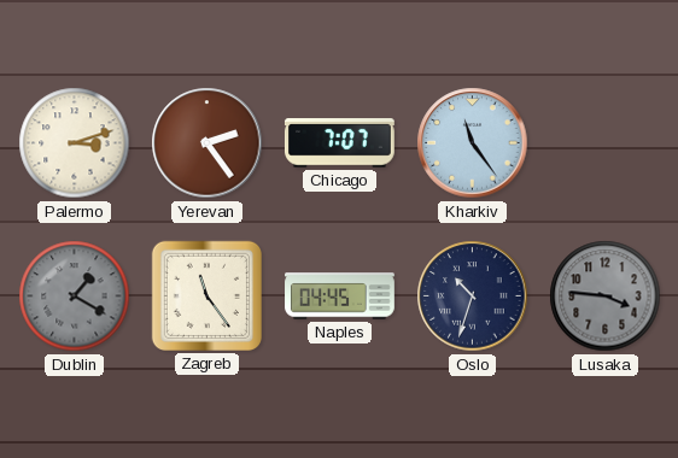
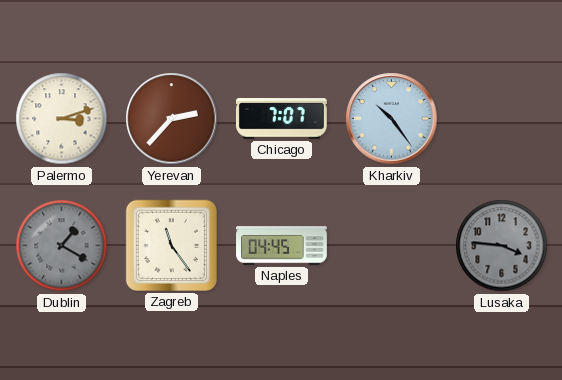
Yerevan: 2:24 -> 2:37
Kharkiv: 11:24 -> 10:24
Oslo: 10:33 -> none
